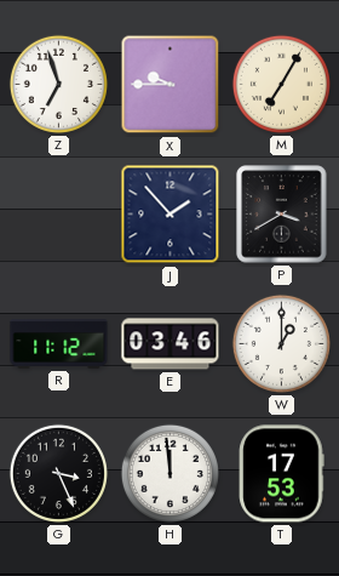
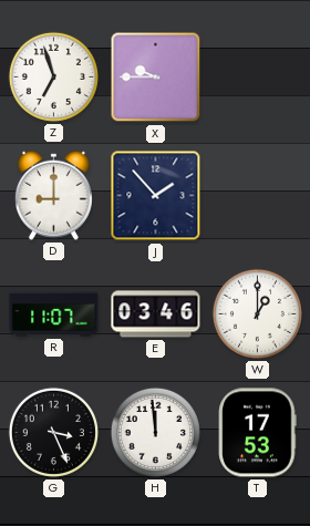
M: 7:05 -> none
D: none -> 9:00
P: 3:40 -> none
R: 11:12 -> 11:07
